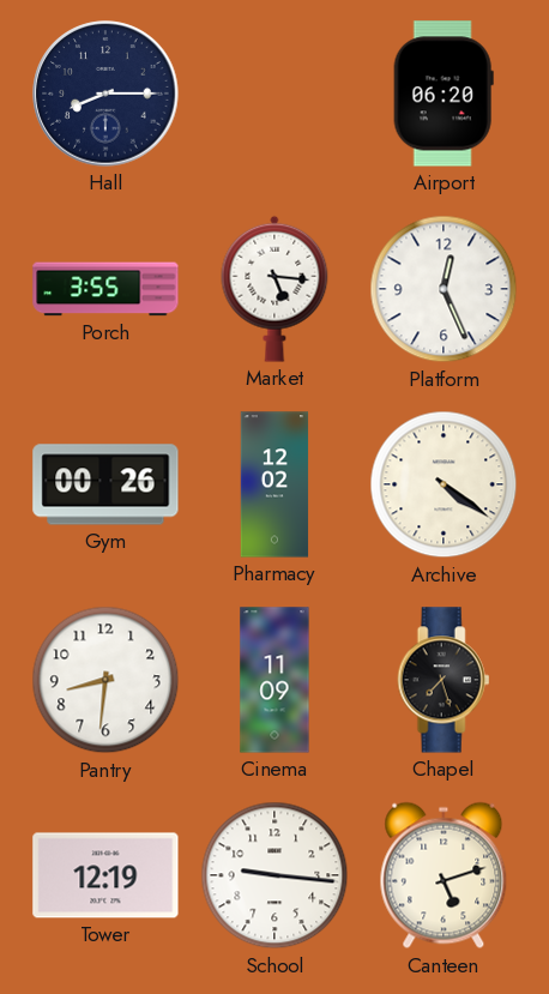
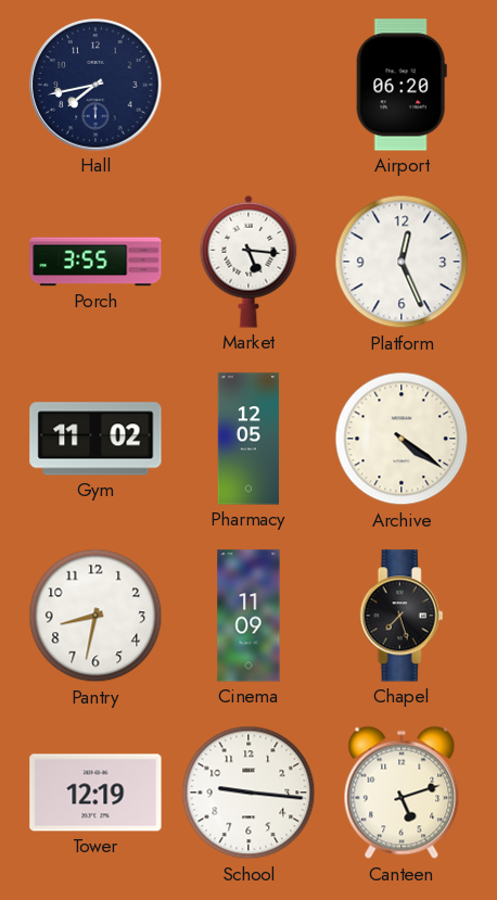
Hall: 8:15 -> 7:43
Gym: 00:26 -> 11:02
Pharmacy: 12:02 -> 12:05
Pantry: 8:31 -> 8:32
